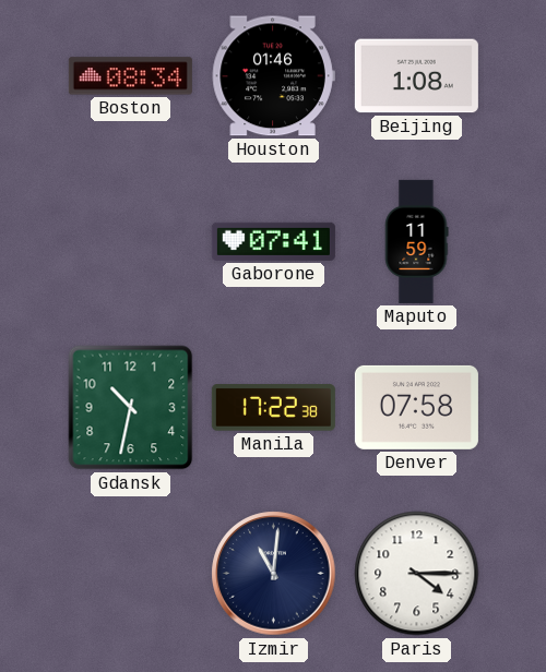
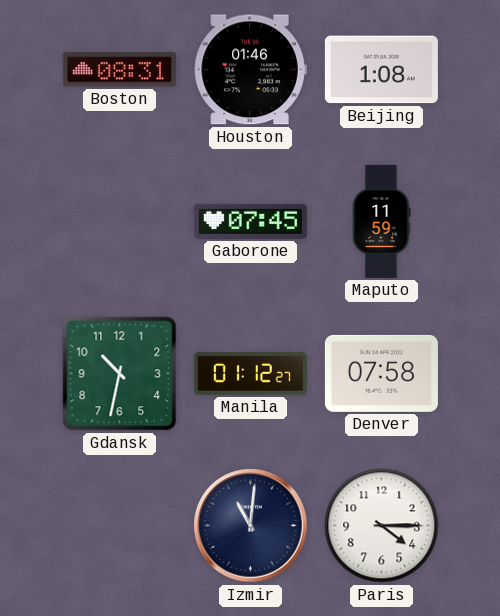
Boston: 08:34 -> 08:31
Gaborone: 07:41 -> 07:45
Manila: 17:22 -> 01:12
